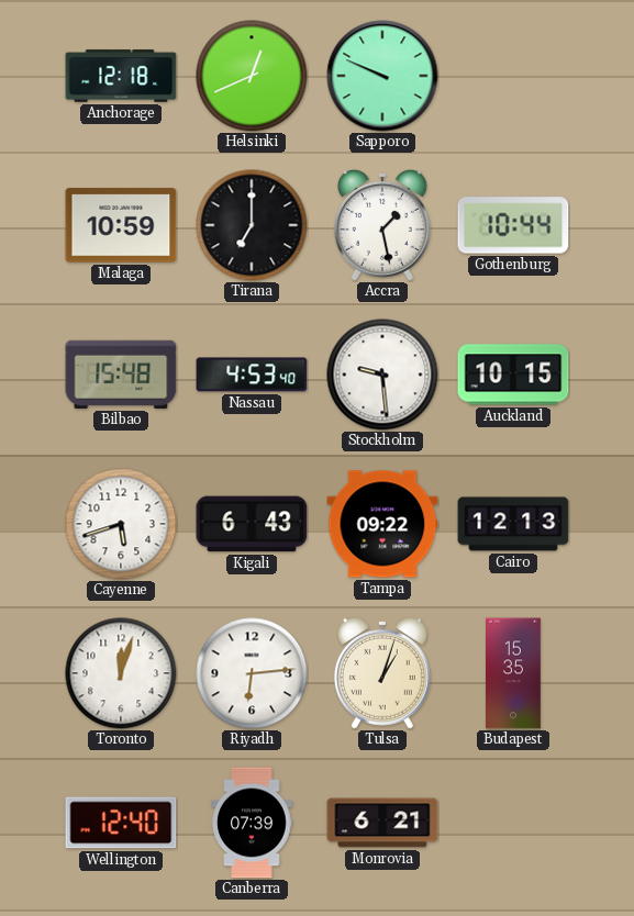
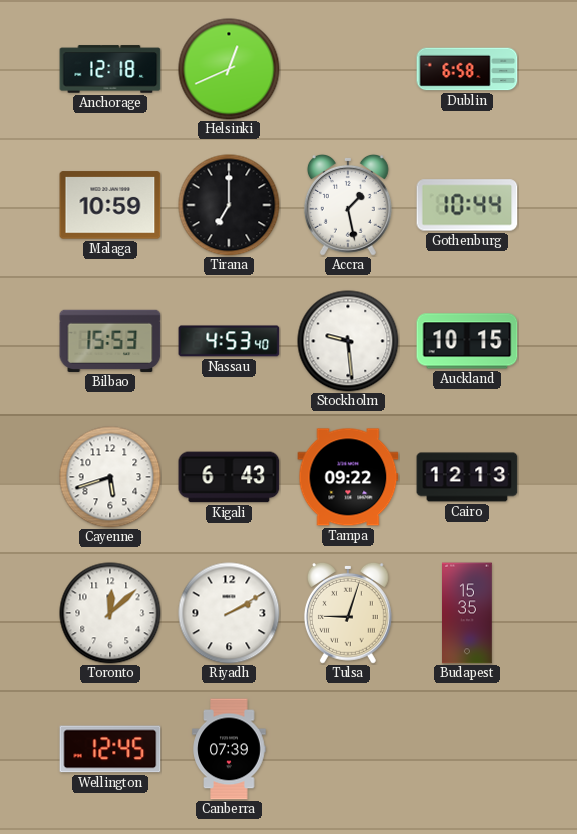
Sapporo: 9:49 -> none
Dublin: none -> 6:58
Bilbao: 15:48 -> 15:53
Toronto: 12:03 -> 12:08
Riyadh: 6:14 -> 2:10
Tulsa: 1:03 -> 9:03
Wellington: 12:40 -> 12:45
Monrovia: 6:21 -> none
